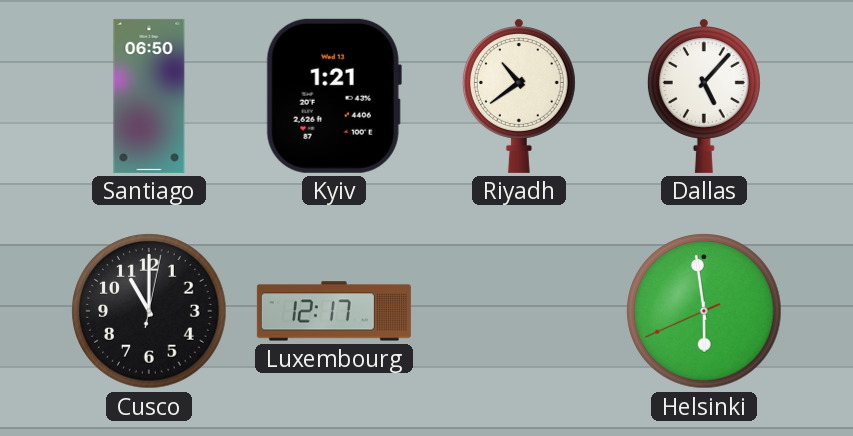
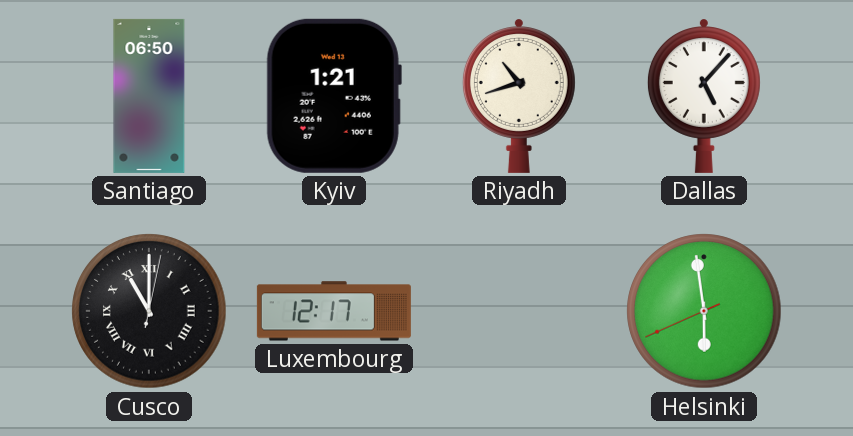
Riyadh: 10:39 -> 10:42
Cusco numerals: Arabic -> Roman
